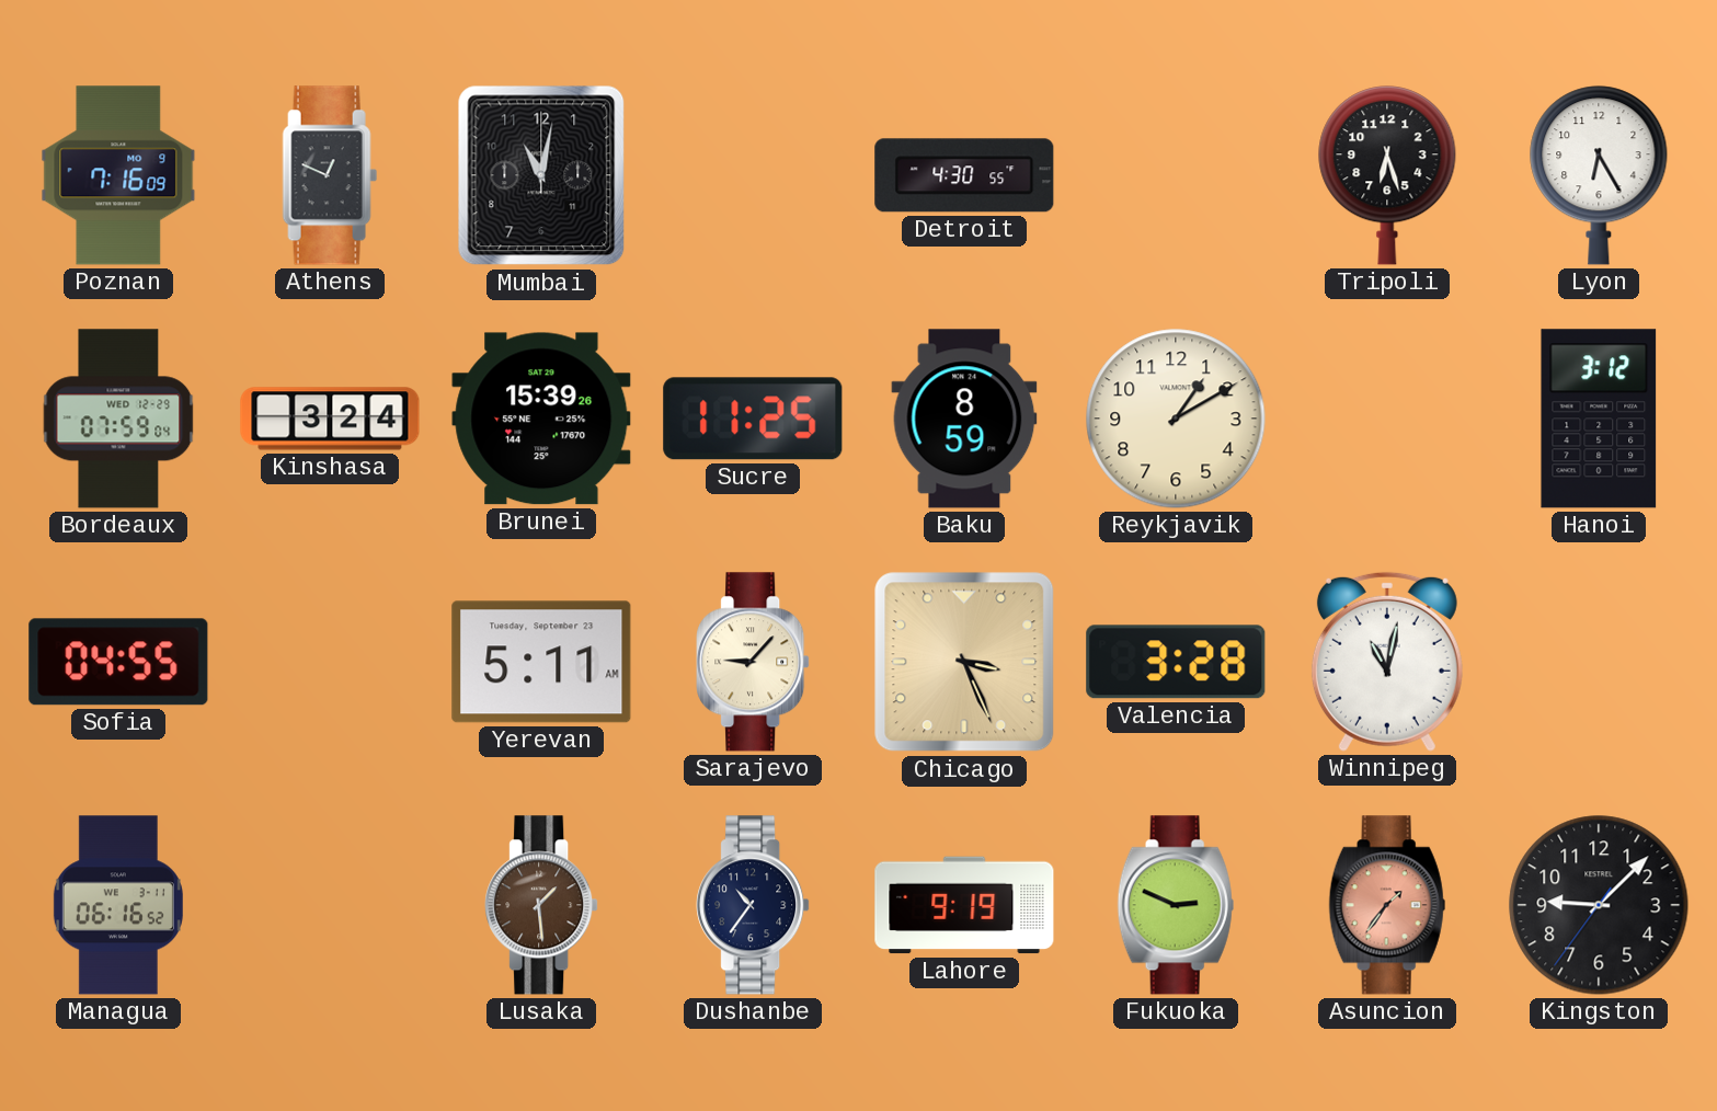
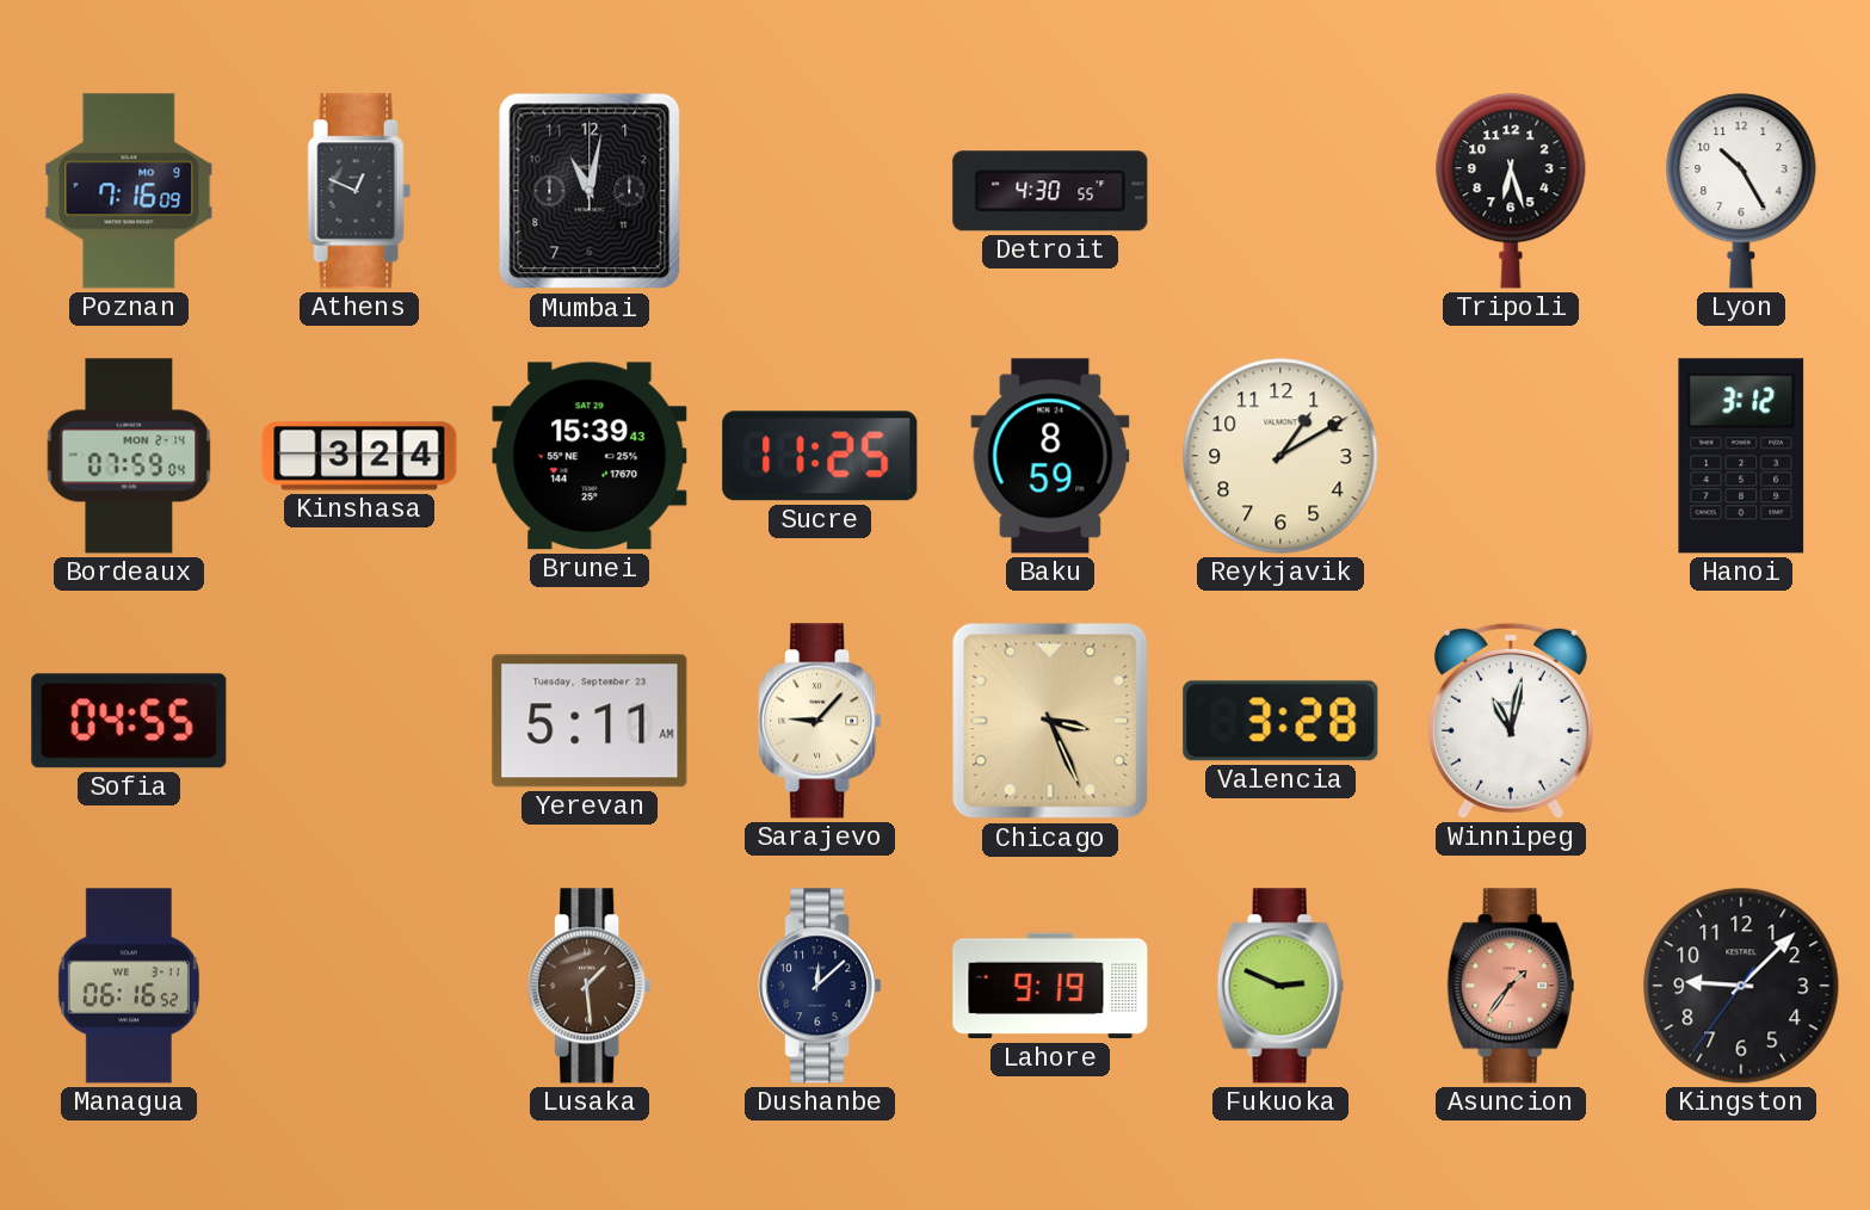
Lyon: 6:25 -> 10:25
Bordeaux date: WED 12-29 -> MON 2-14
Brunei: 15:39:26 -> 15:39:43
Dushanbe: 10:36 -> 12:08
